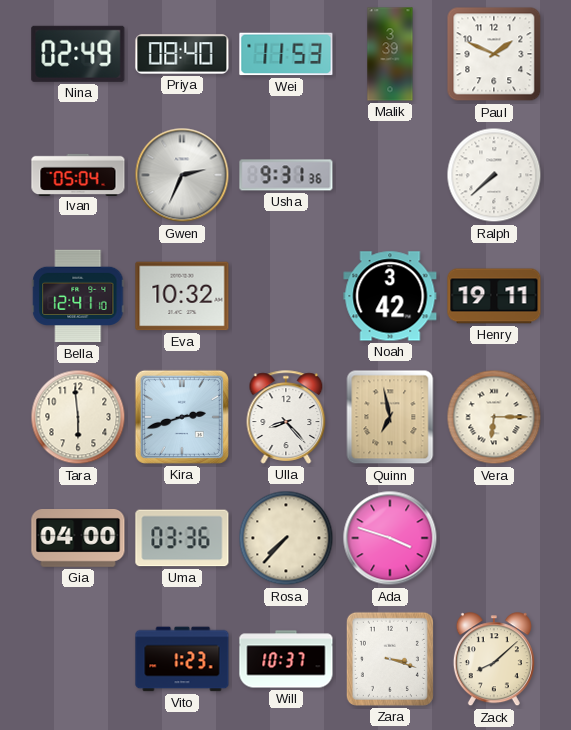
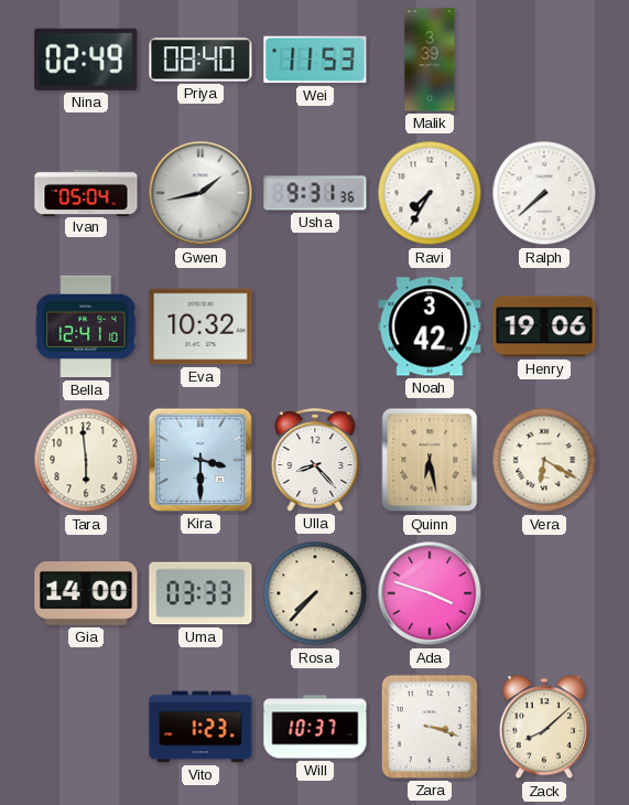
Paul: 1:49 -> none
Gwen: 2:34 -> 1:43
Ravi: none -> 7:35
Henry: 19:11 -> 19:06
Kira: 2:42 -> 3:30
Quinn: 6:58 -> 6:28
Vera: 6:15 -> 6:20
Gia: 04:00 -> 14:00
Uma: 03:36 -> 03:33
